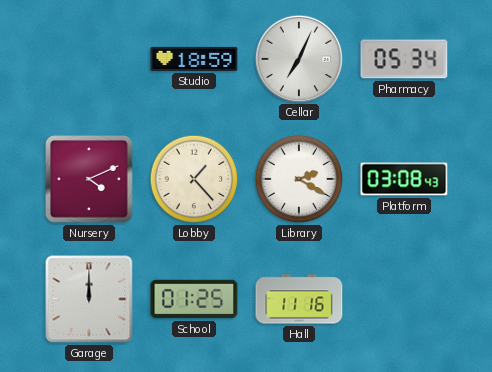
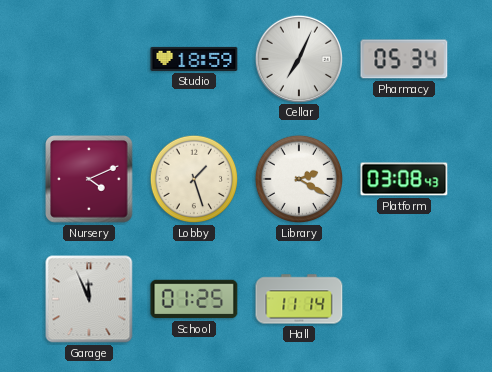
Lobby: 1:23 -> 1:27
Garage: 12:00 -> 11:56
Hall: 11:16 -> 11:14
